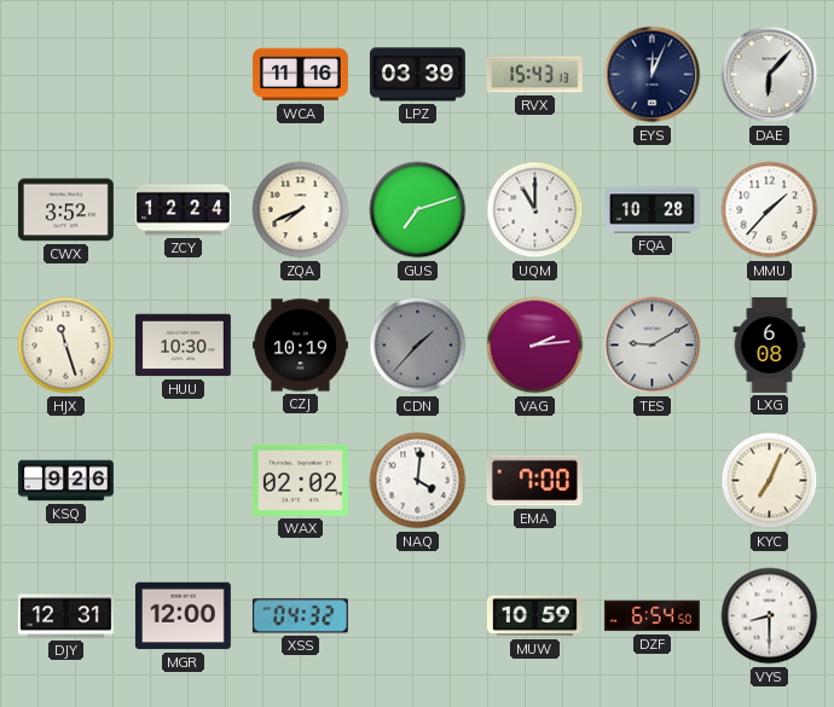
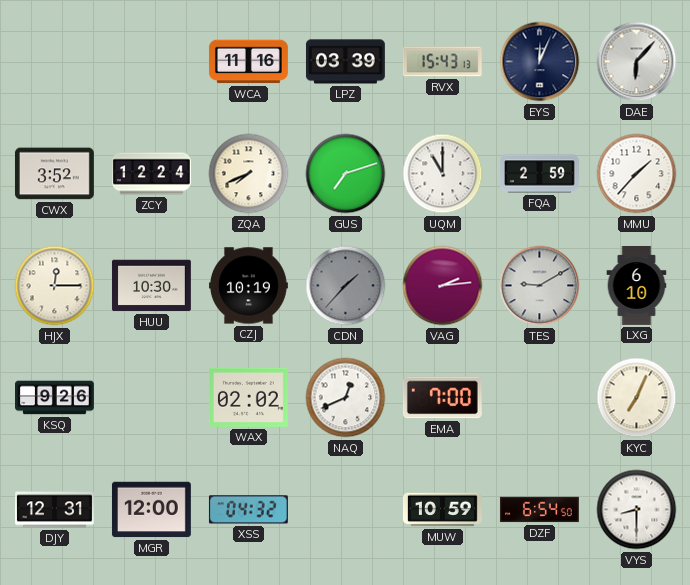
FQA: 10:28 -> 2:59
HJX: 11:27 -> 12:15
LXG: 6:08 -> 6:10
NAQ: 4:01 -> 12:41
